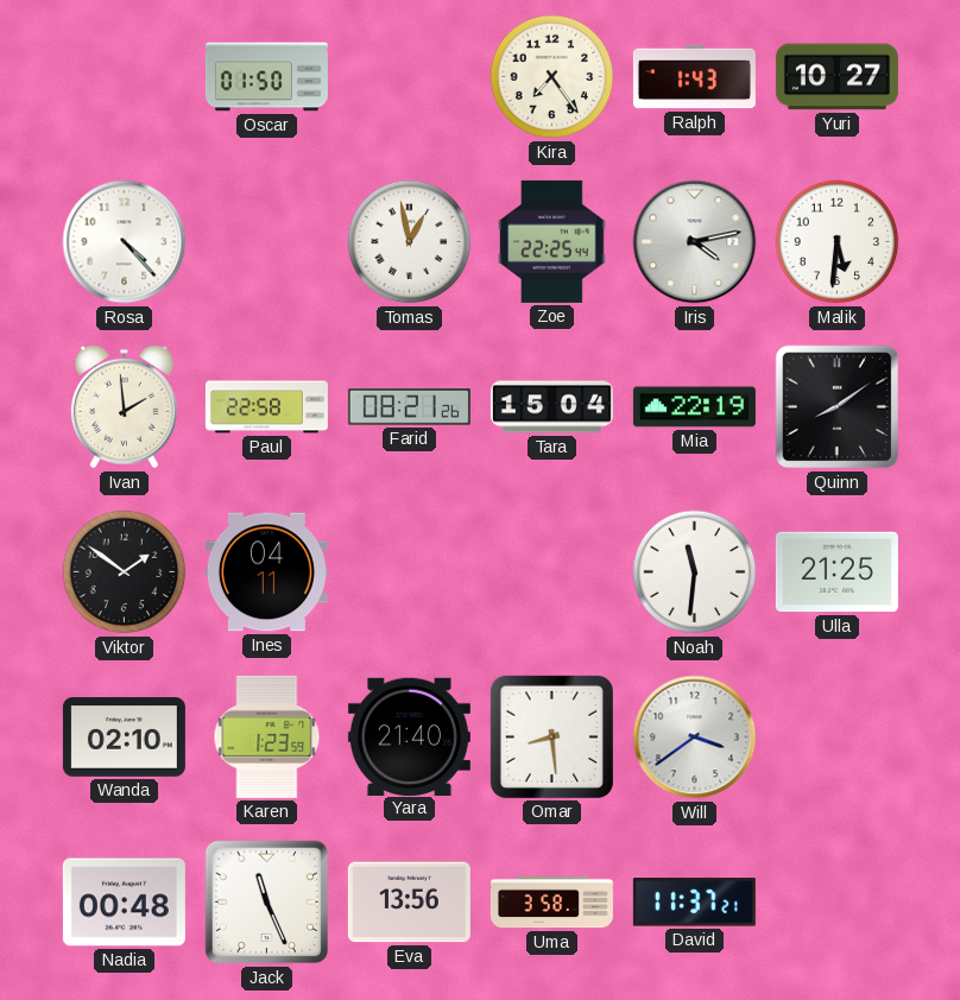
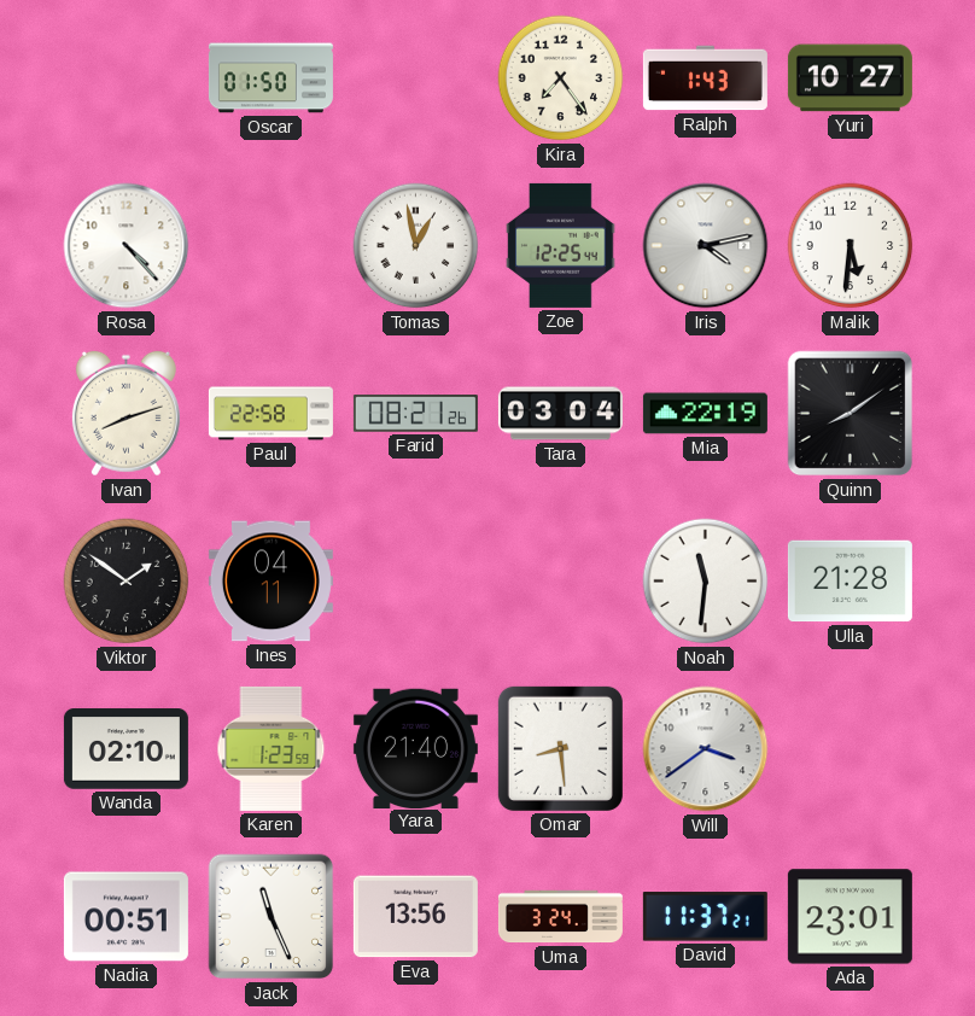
Zoe: 22:25 -> 12:25
Ivan: 1:59 -> 8:12
Tara: 15:04 -> 03:04
Ulla: 21:25 -> 21:28
Nadia: 00:48 -> 00:51
Uma: 3:58 -> 3:24
Ada: none -> 23:01
